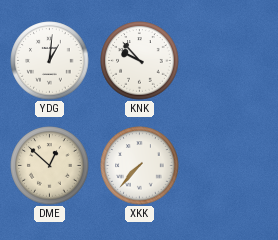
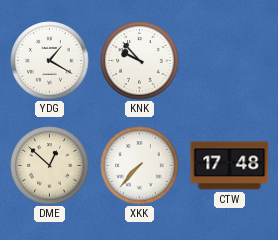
YDG: 1:01 -> 1:20
CTW: none -> 17:48
